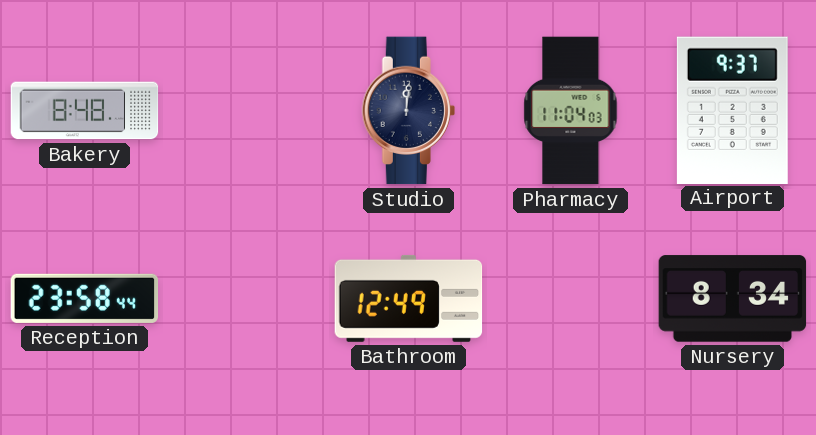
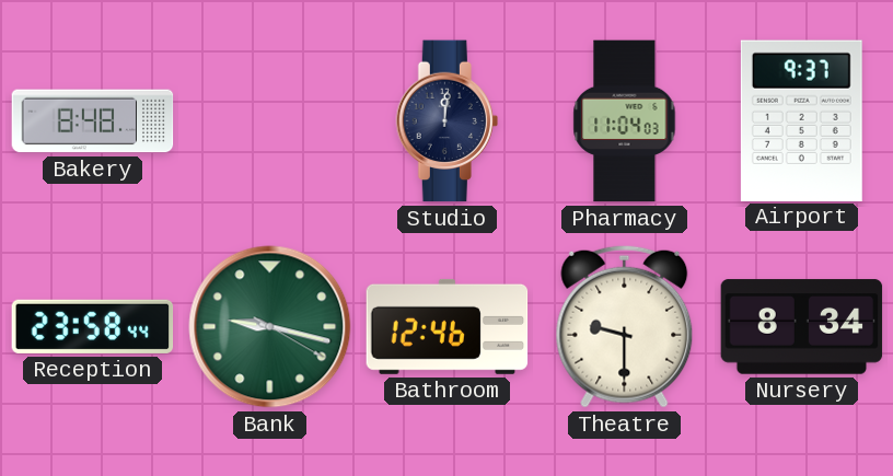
Bank: none -> 9:17
Bathroom: 12:49 -> 12:46
Theatre: none -> 9:30
